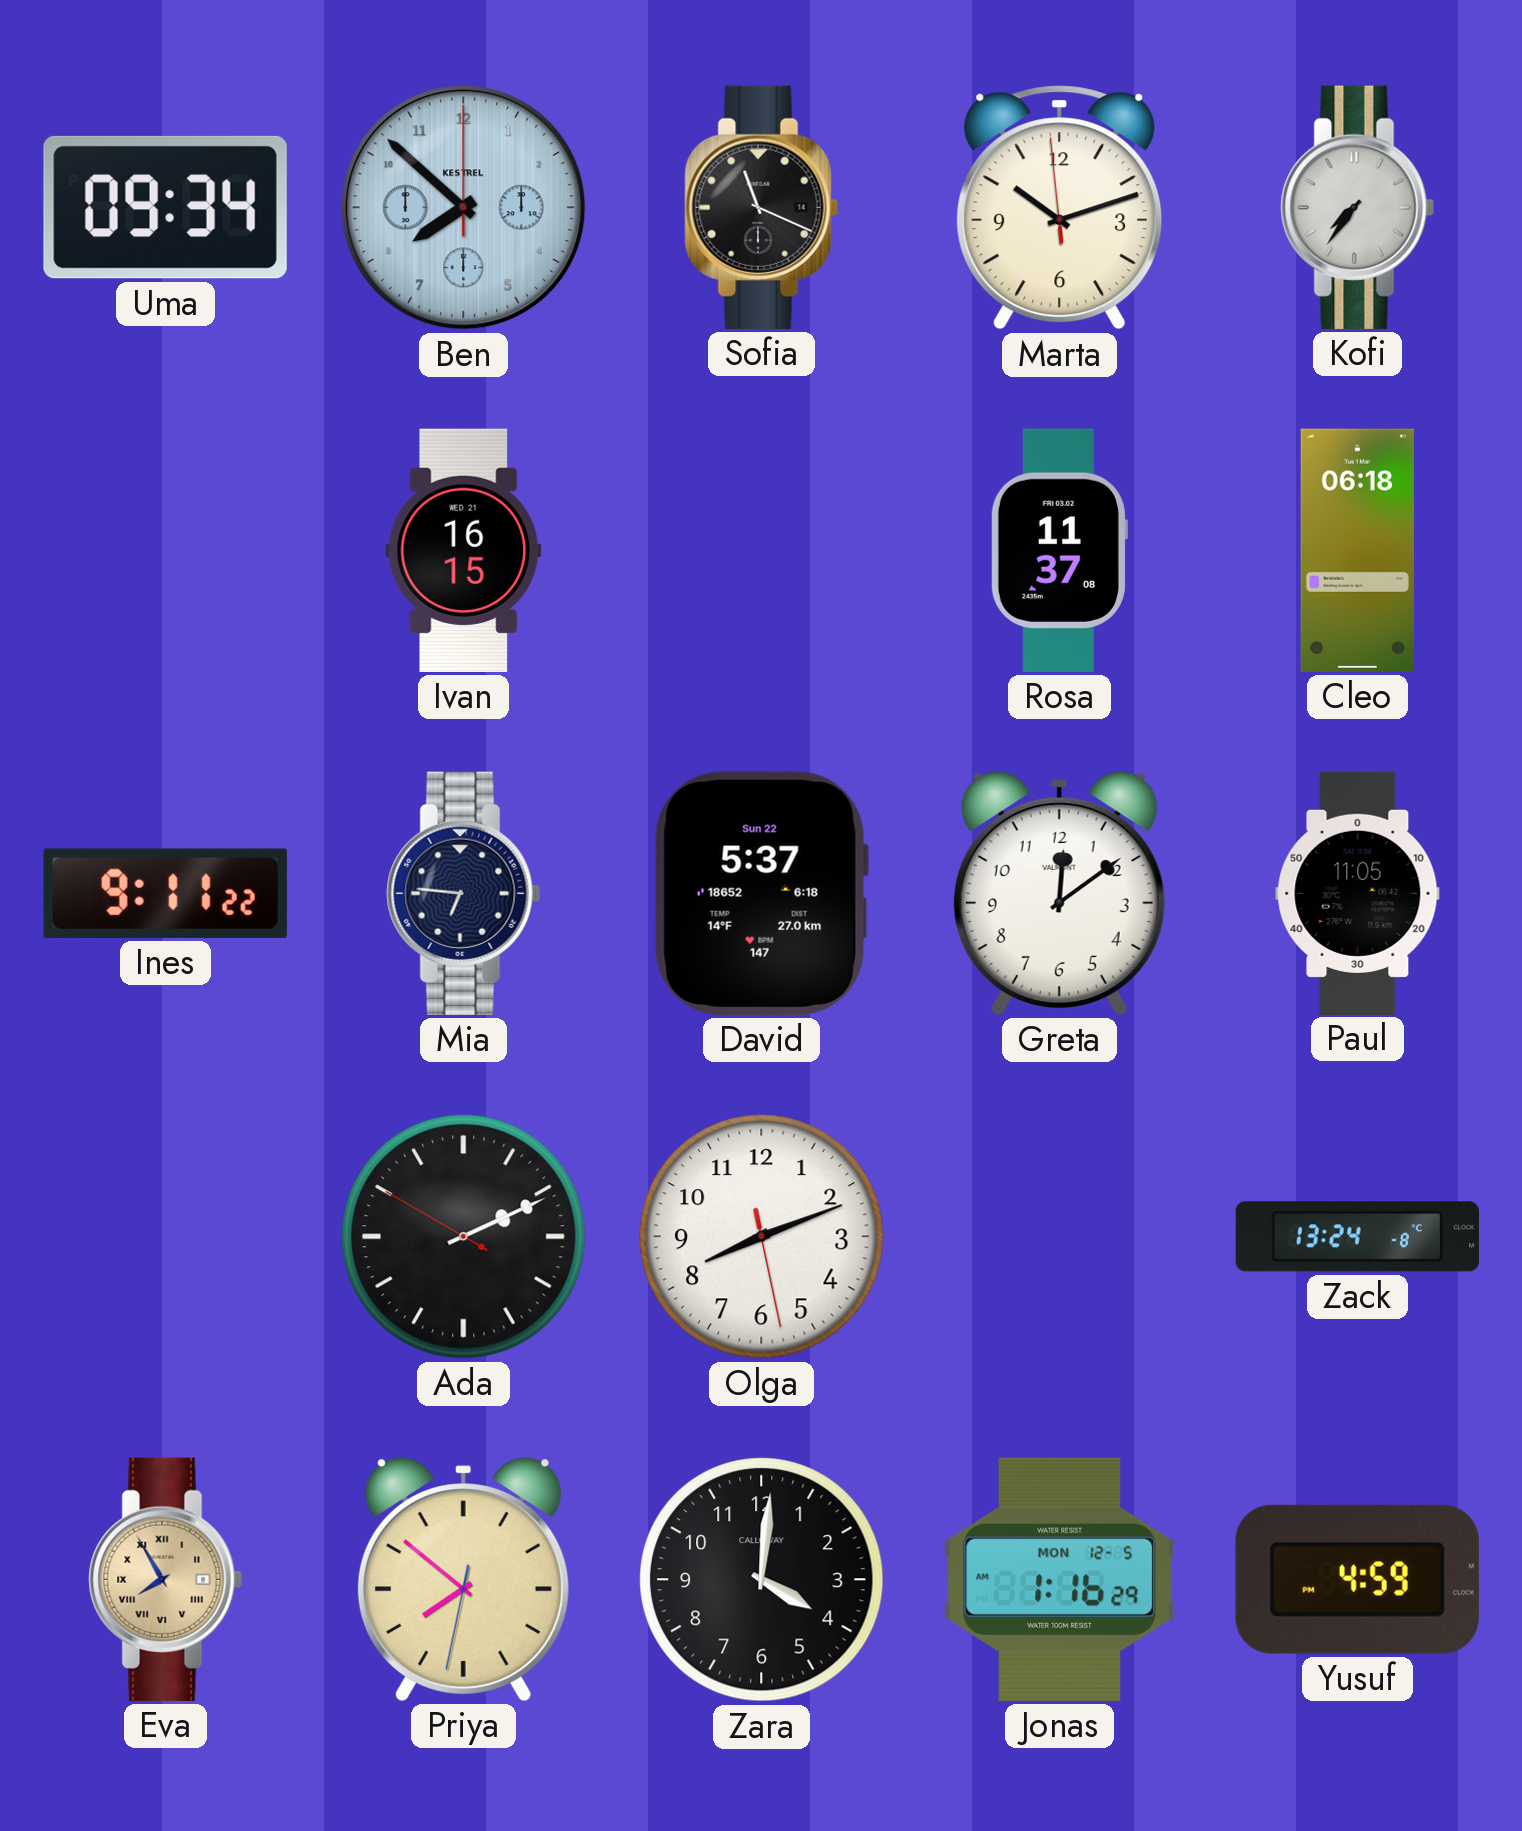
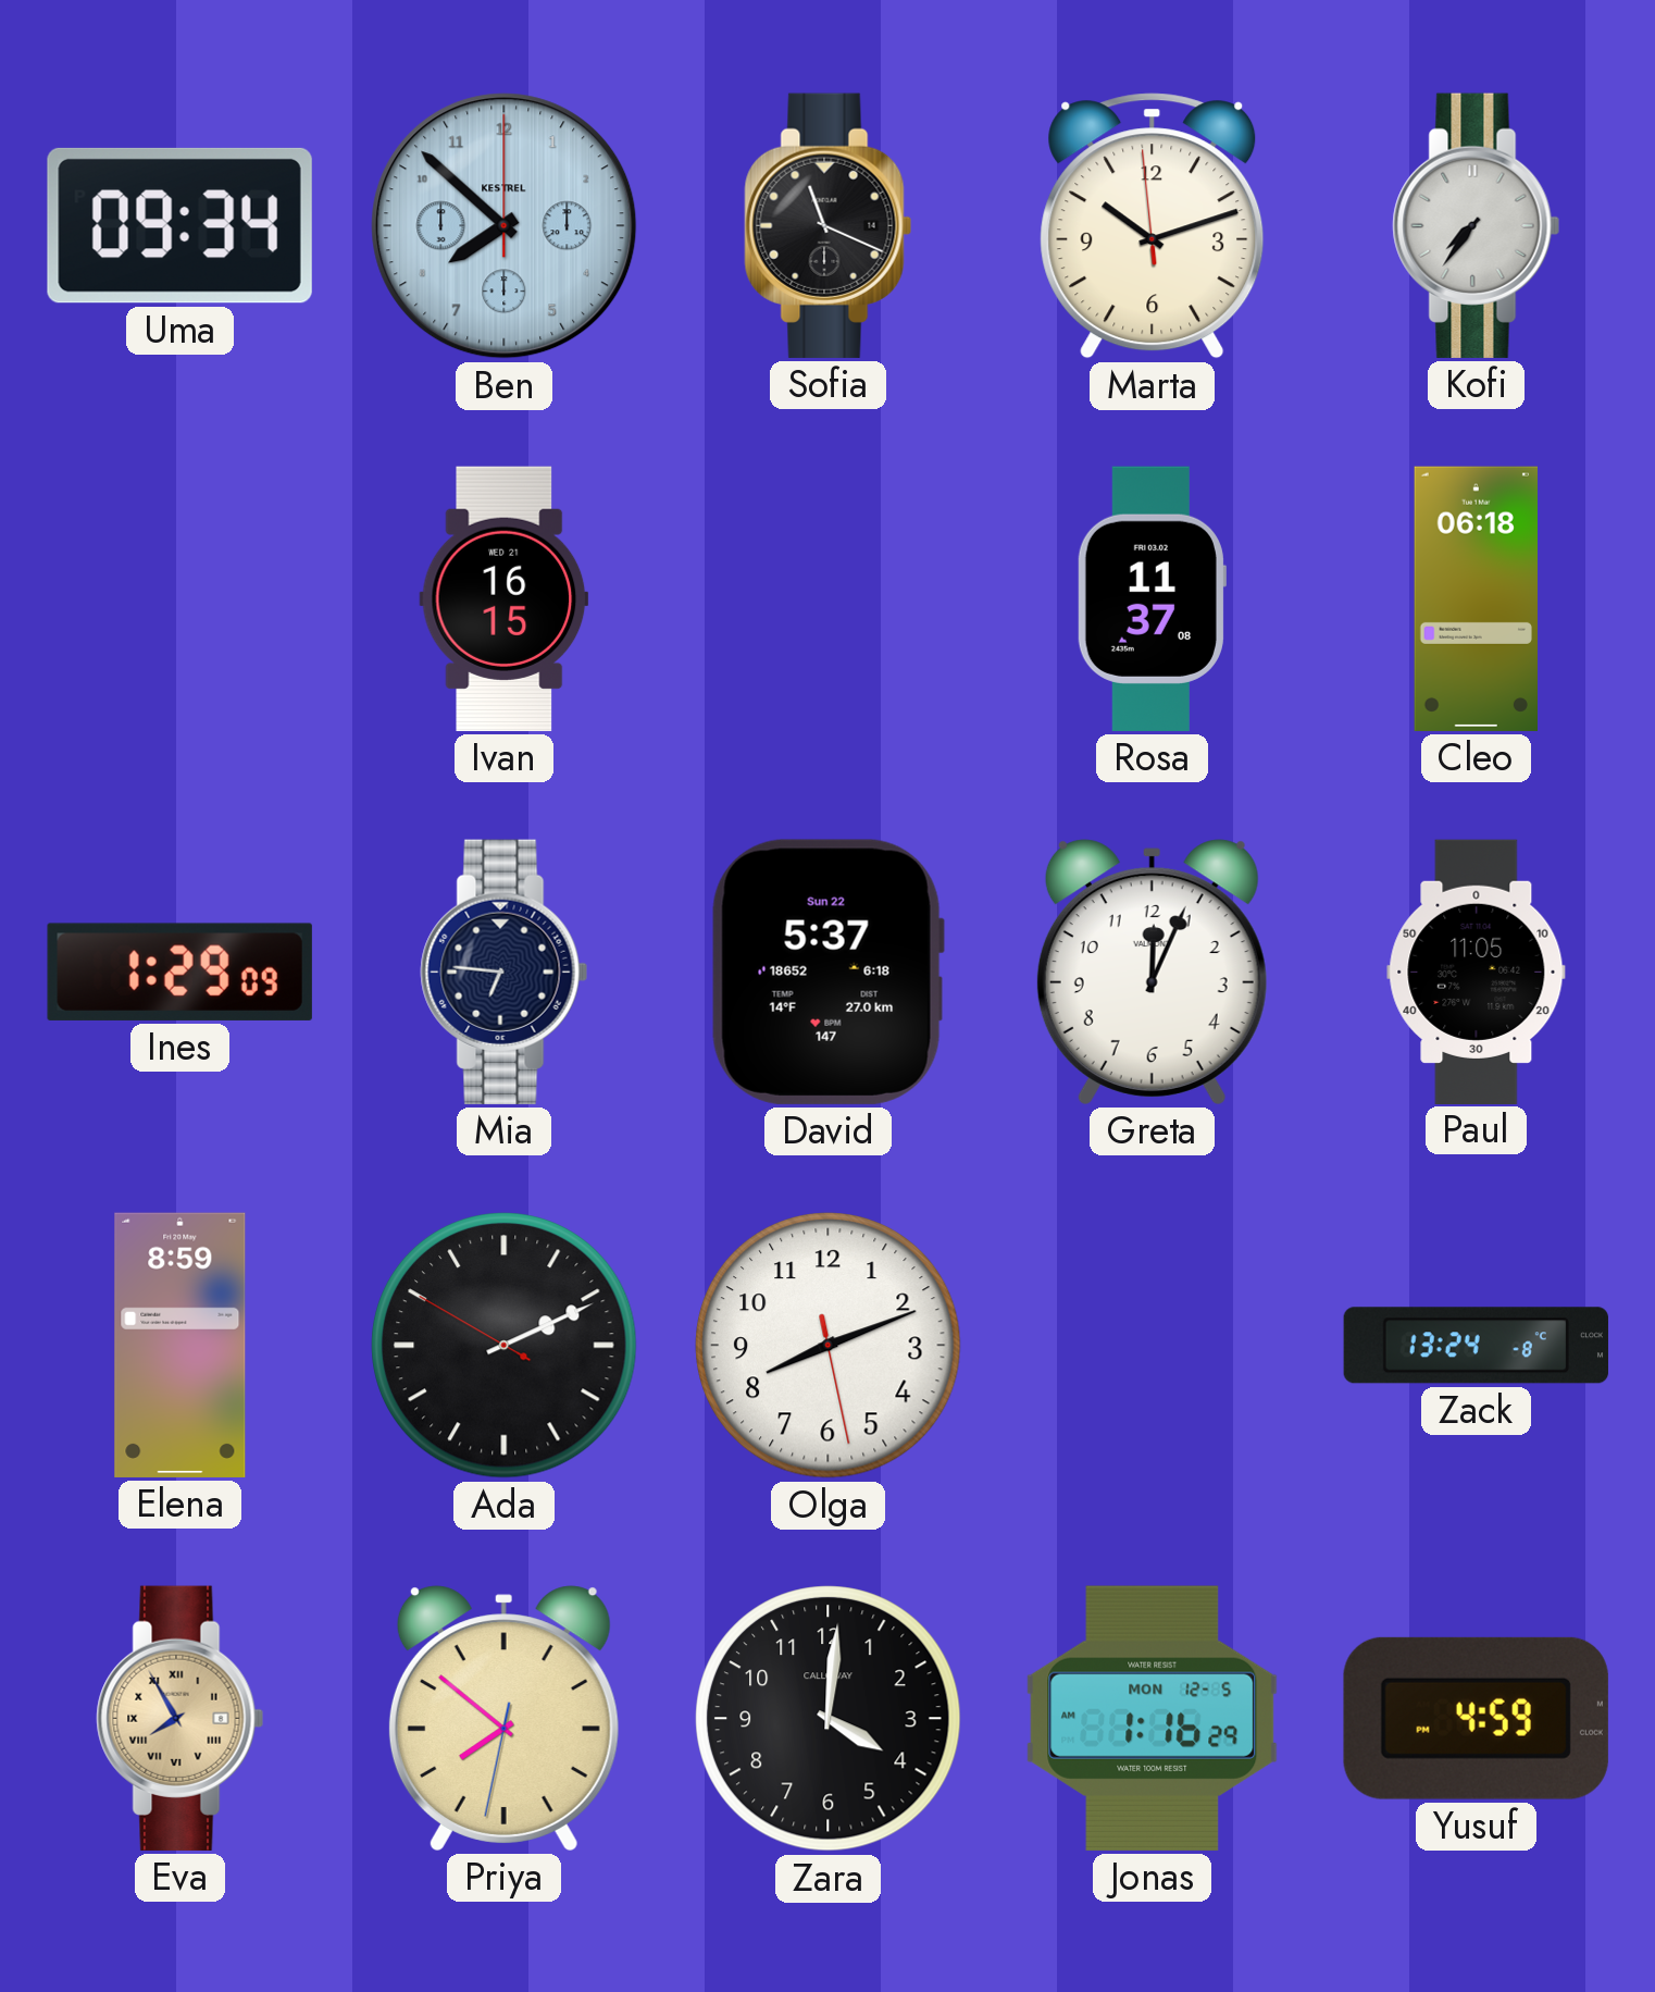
Ines: 9:11 -> 1:29
Greta: 12:09 -> 12:04
Elena: none -> 8:59
